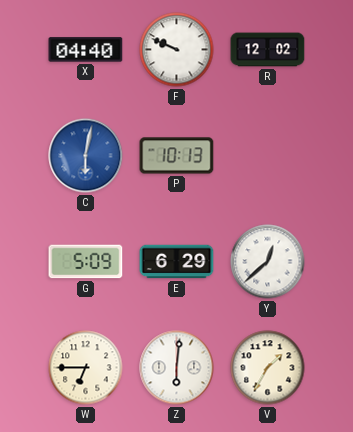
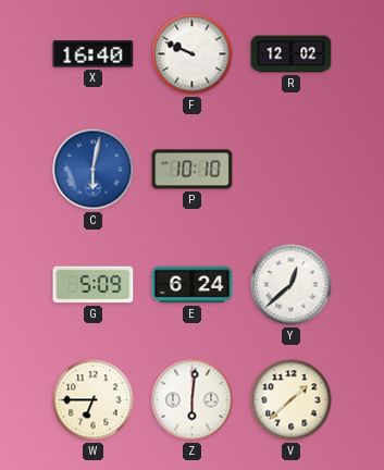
X: 04:40 -> 16:40
P: 10:13 -> 10:10
E: 6:29 -> 6:24
V: 1:35 -> 1:38
